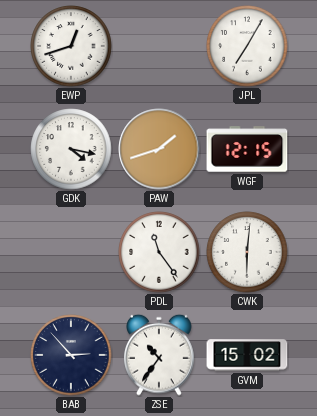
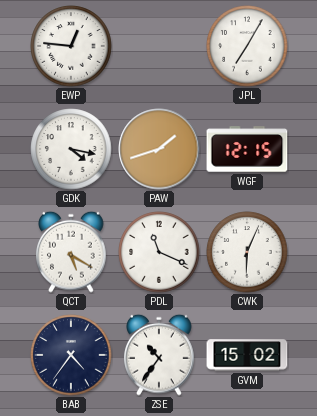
EWP: 12:42 -> 12:46
QCT: none -> 5:20
PDL: 11:24 -> 11:19
CWK: 6:01 -> 6:04
BAB: 2:53 -> 4:36
